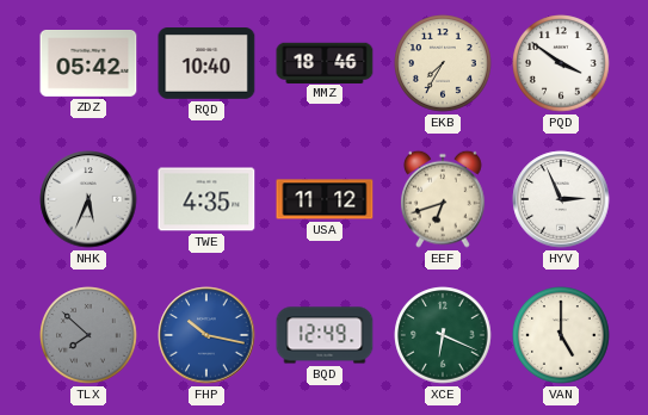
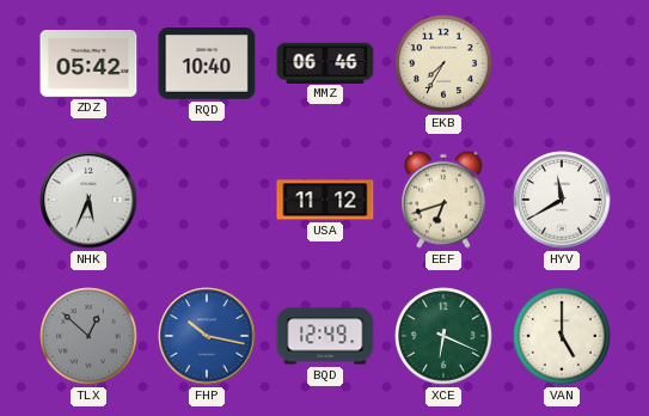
MMZ: 18:46 -> 06:46
PQD: 3:51 -> none
TWE: 4:35 -> none
HYV: 2:56 -> 11:40
TLX: 7:52 -> 12:52
